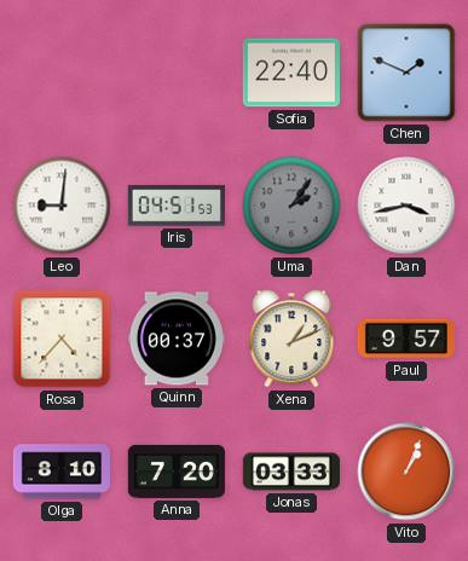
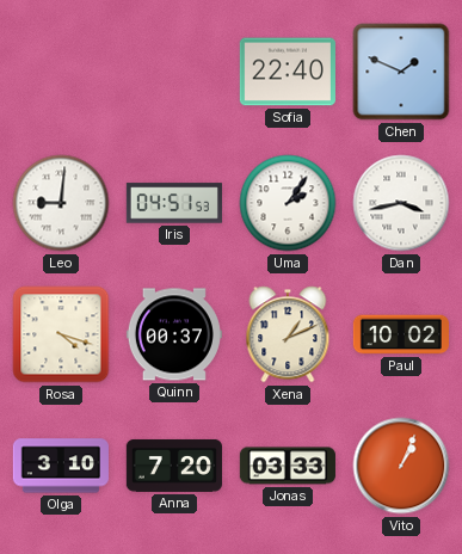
Uma dial: grey -> white
Rosa: 4:37 -> 4:18
Paul: 9:57 -> 10:02
Olga: 8:10 -> 3:10
